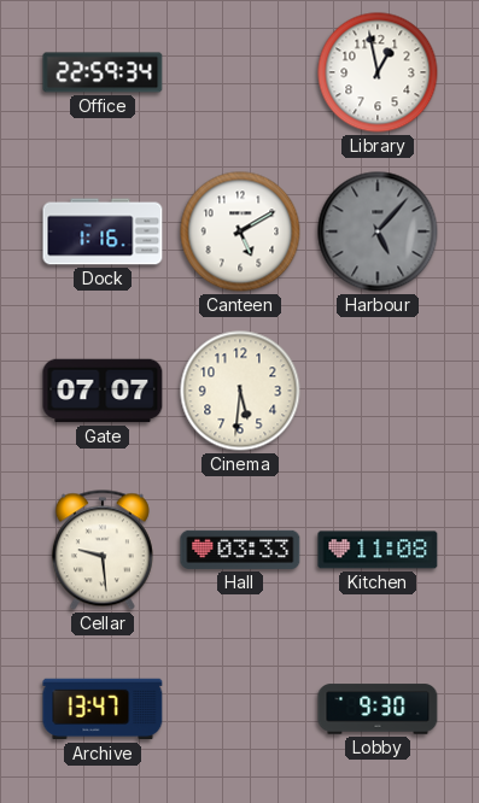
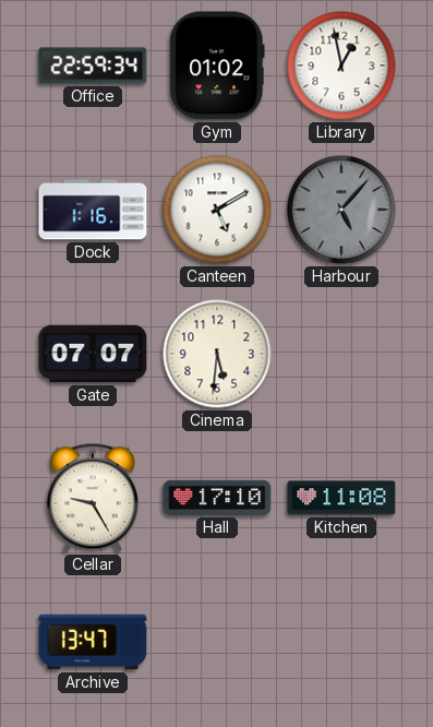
Gym: none -> 01:02
Cellar: 9:29 -> 9:25
Hall: 03:33 -> 17:10
Lobby: 9:30 -> none
